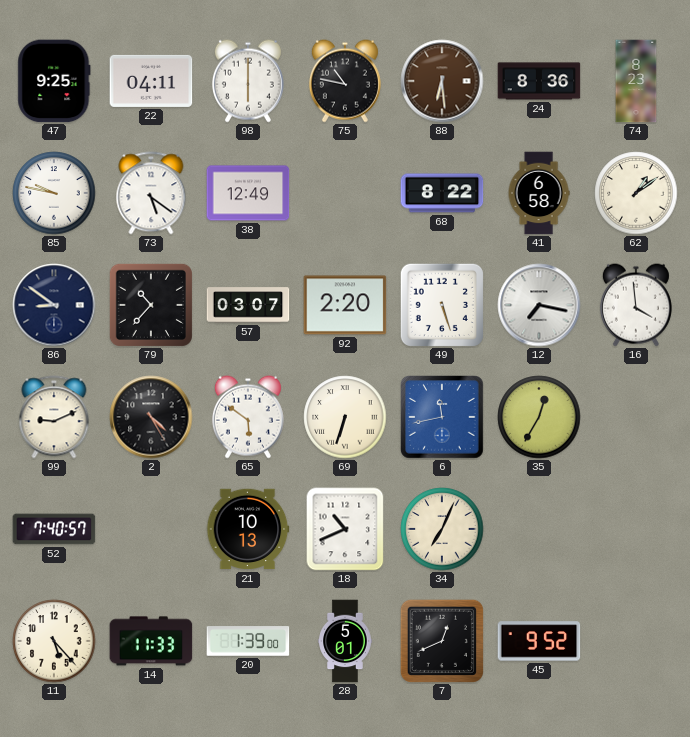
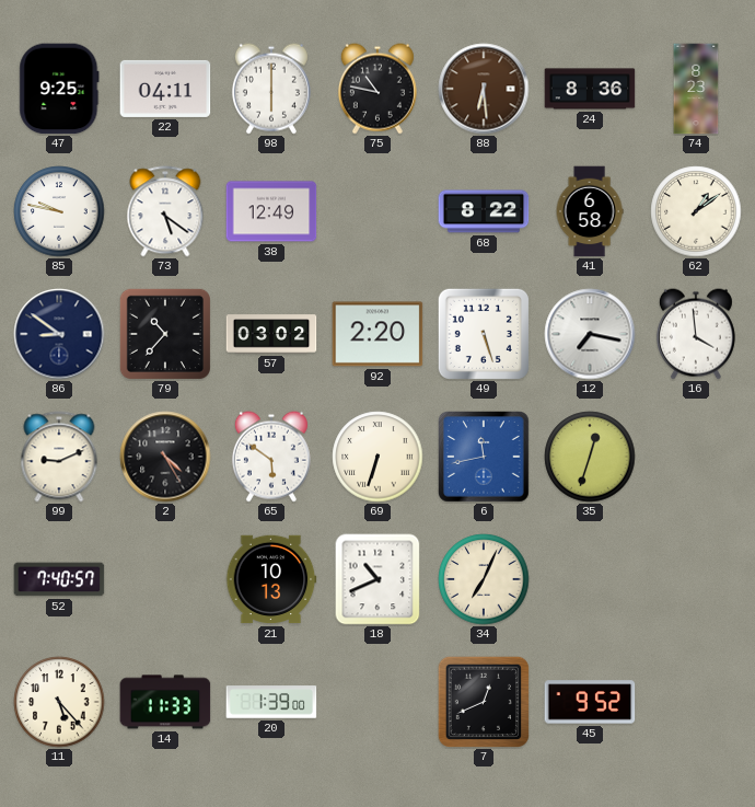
57: 03:07 -> 03:02
35: 12:35 -> 12:33
28: 5:01 -> none
